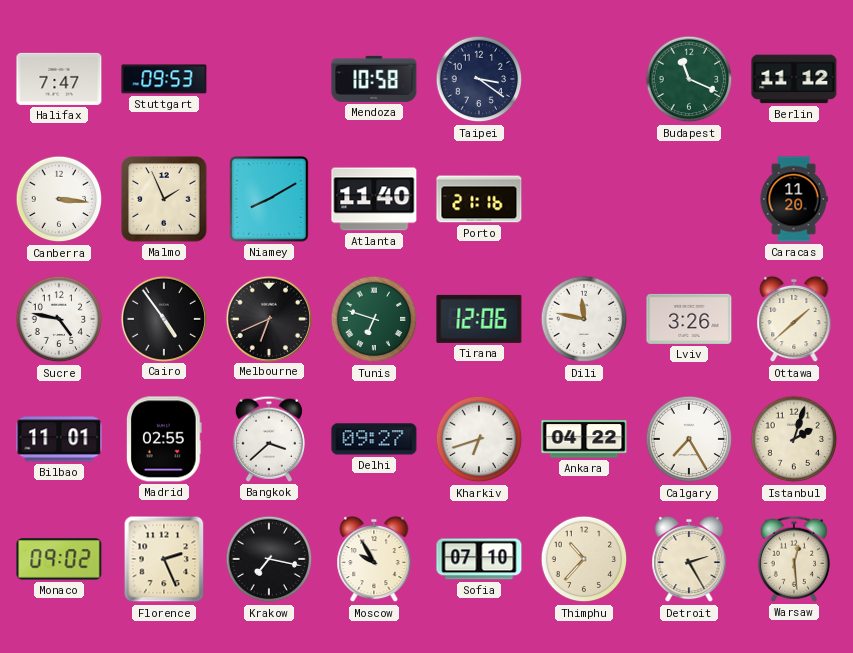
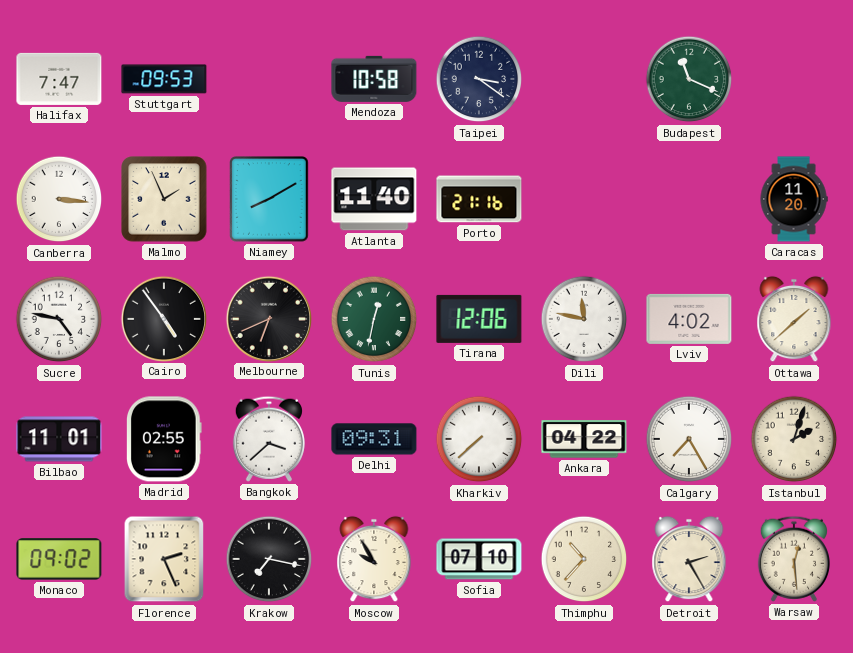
Berlin: 11:12 -> none
Tunis: 6:48 -> 12:32
Lviv: 3:26 -> 4:02
Delhi: 09:27 -> 09:31
Kharkiv: 6:42 -> 7:38
